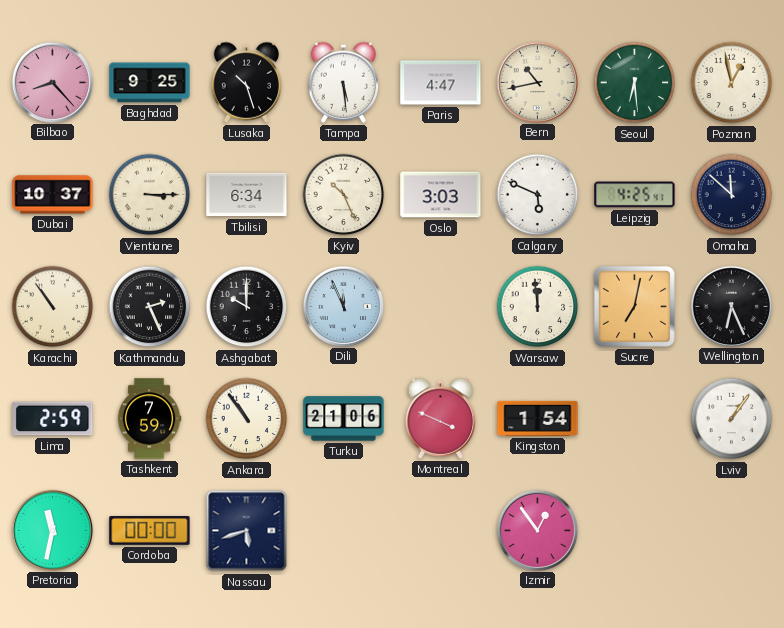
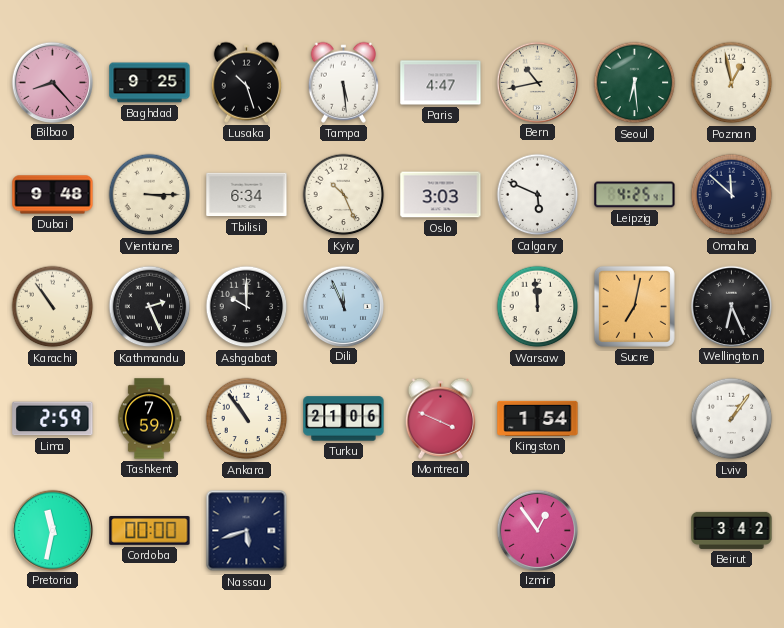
Dubai: 10:37 -> 9:48
Beirut: none -> 3:42
